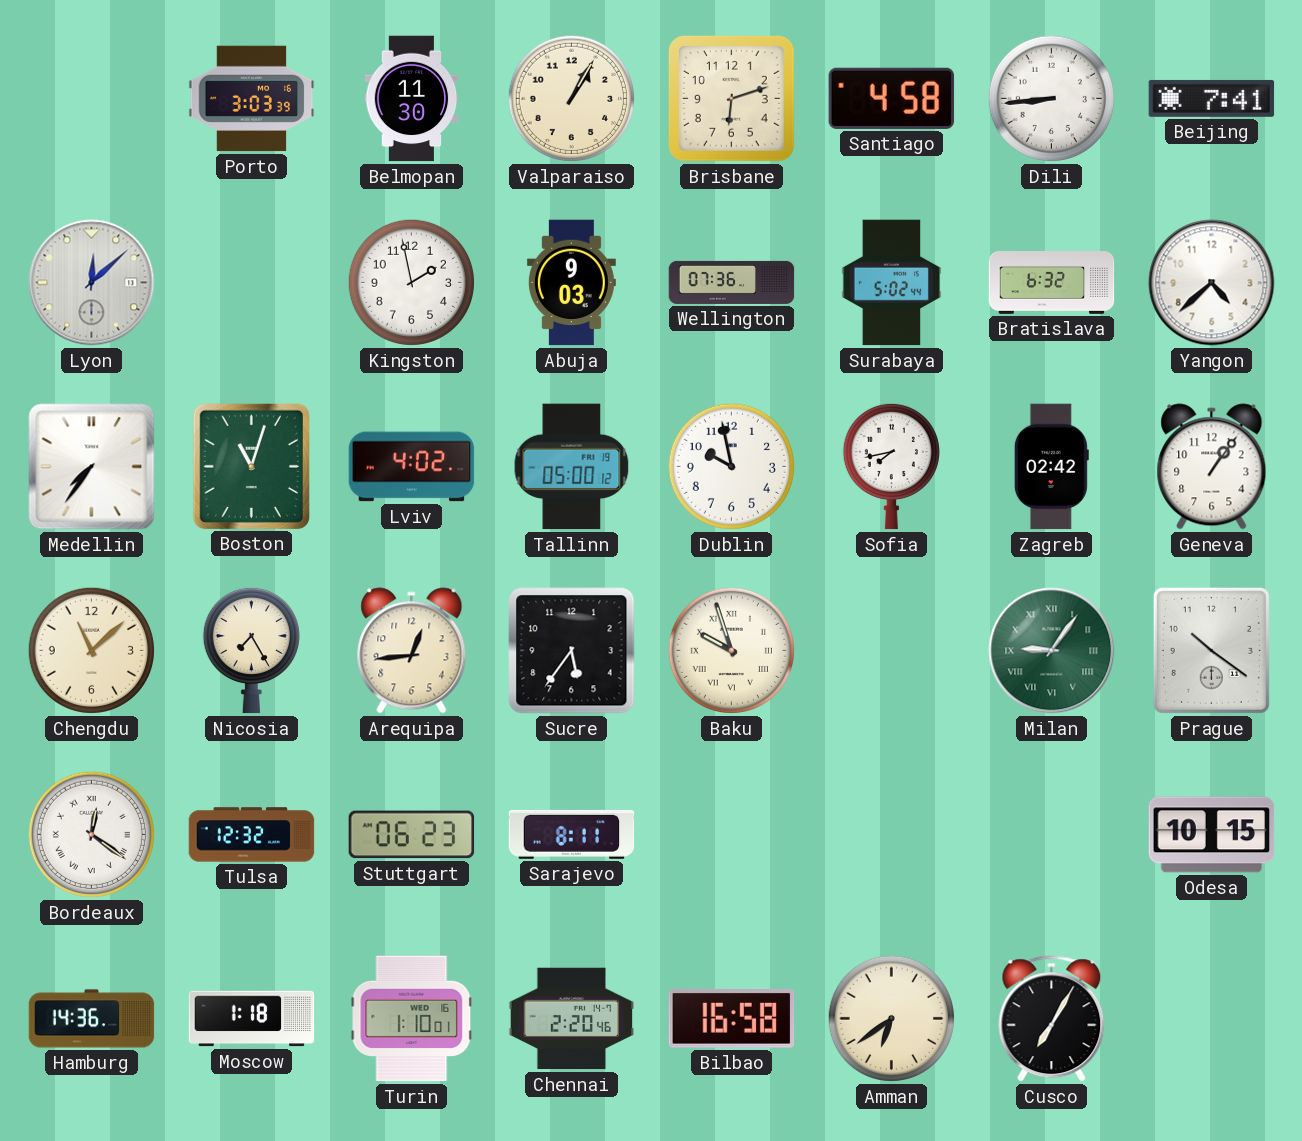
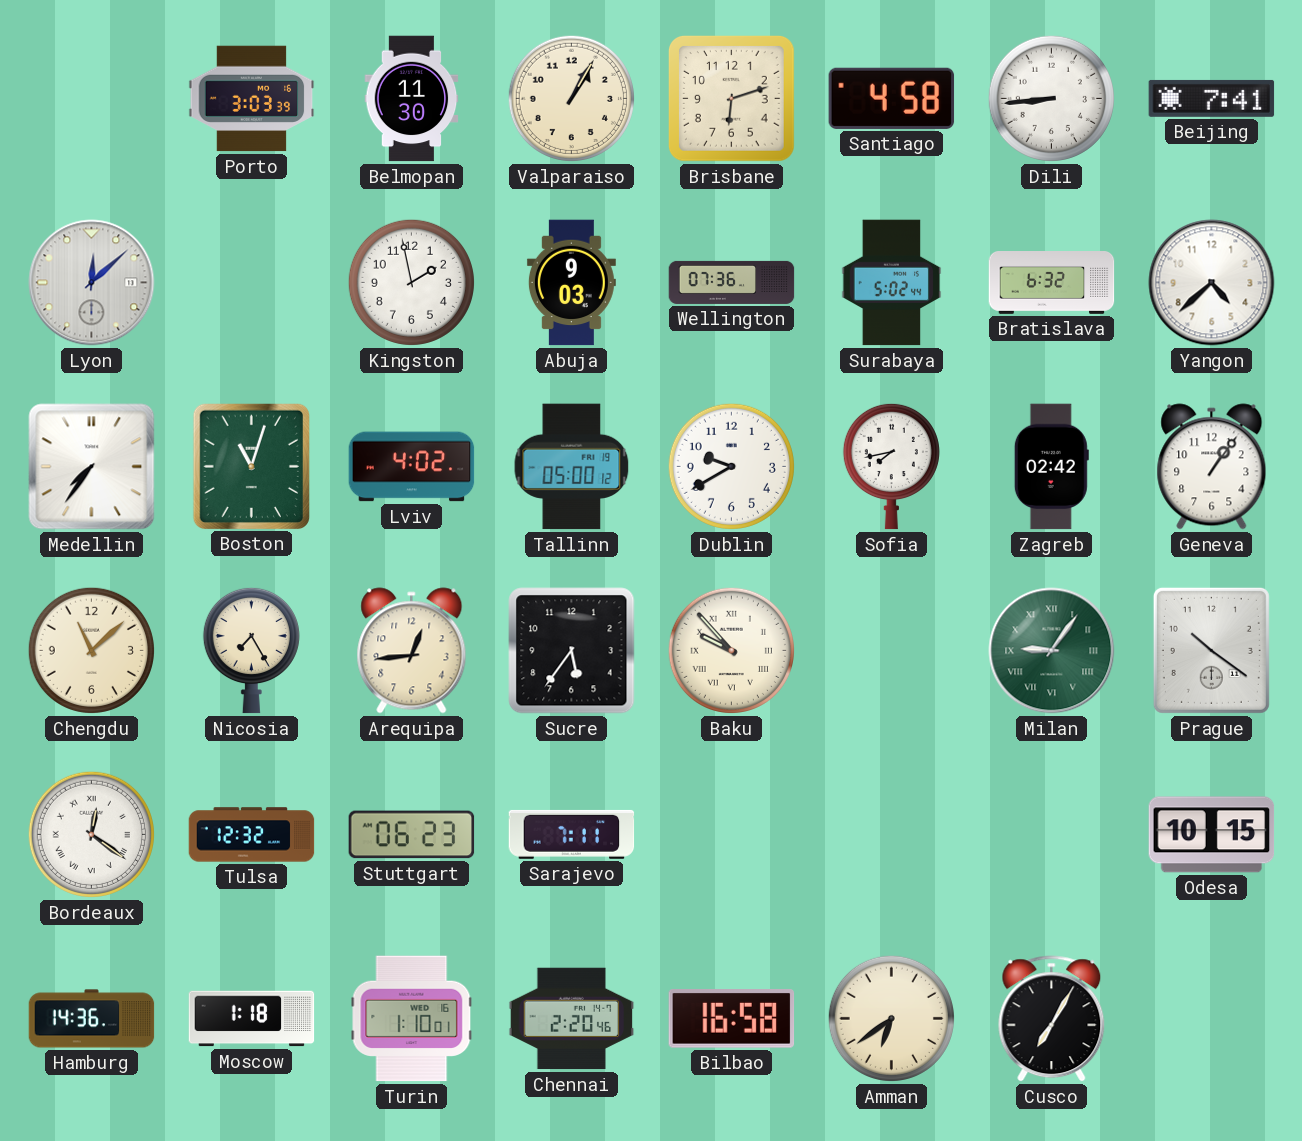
Dublin: 9:58 -> 9:40
Baku: 9:57 -> 9:53
Sarajevo: 8:11 -> 7:11
